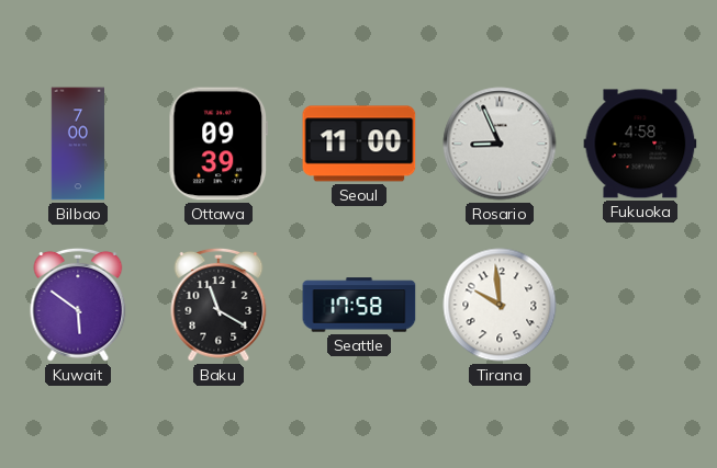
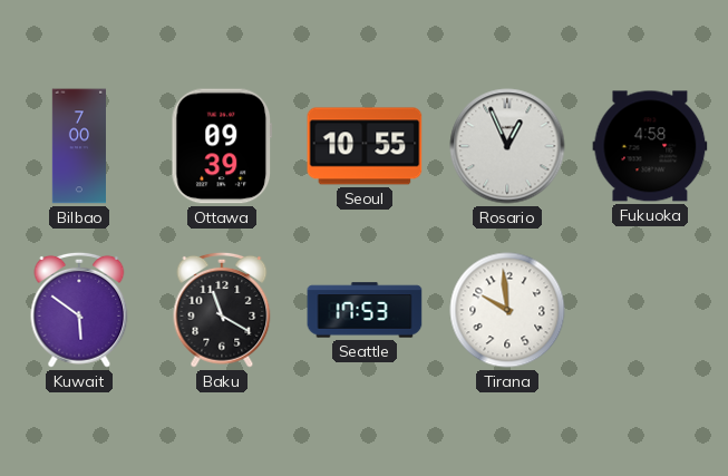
Seoul: 11:00 -> 10:55
Rosario: 8:56 -> 12:56
Seattle: 17:58 -> 17:53
